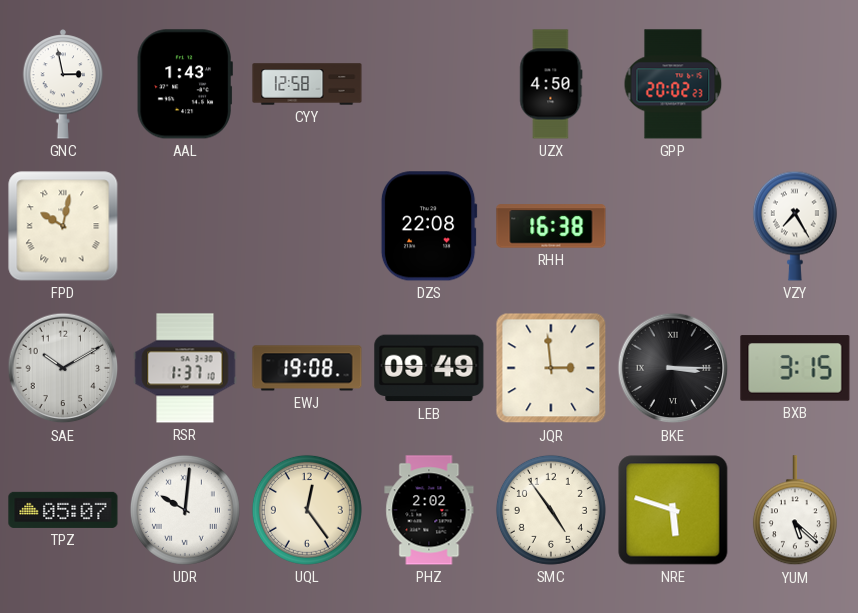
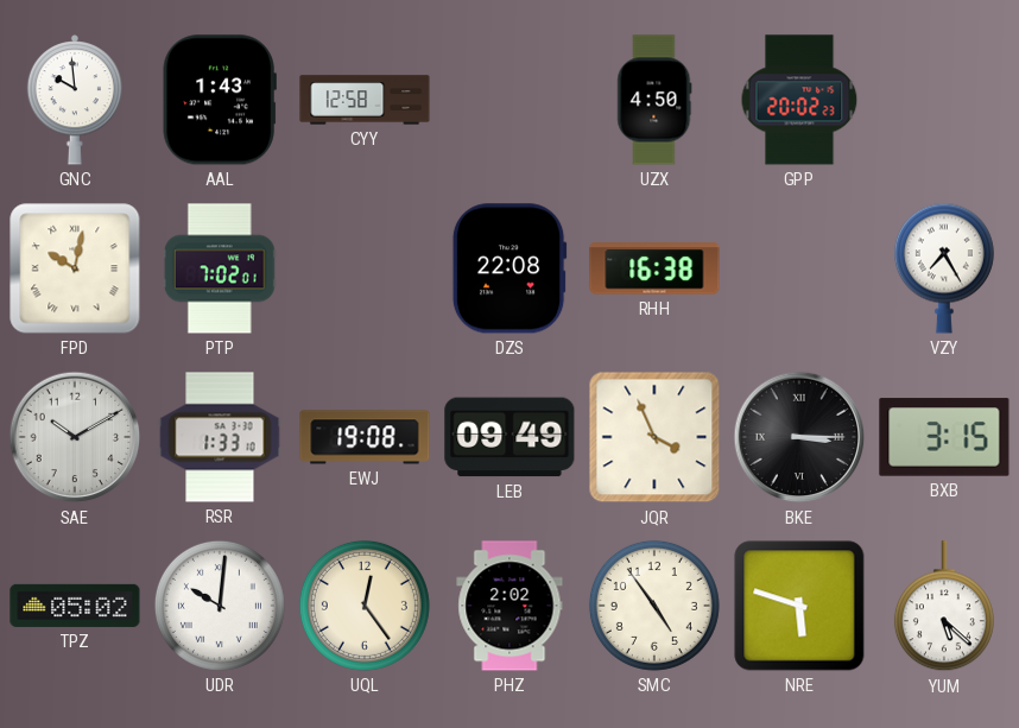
GNC: 2:58 -> 9:59
PTP: none -> 7:02
RSR: 1:37 -> 1:33
JQR: 2:59 -> 3:56
TPZ: 05:07 -> 05:02
